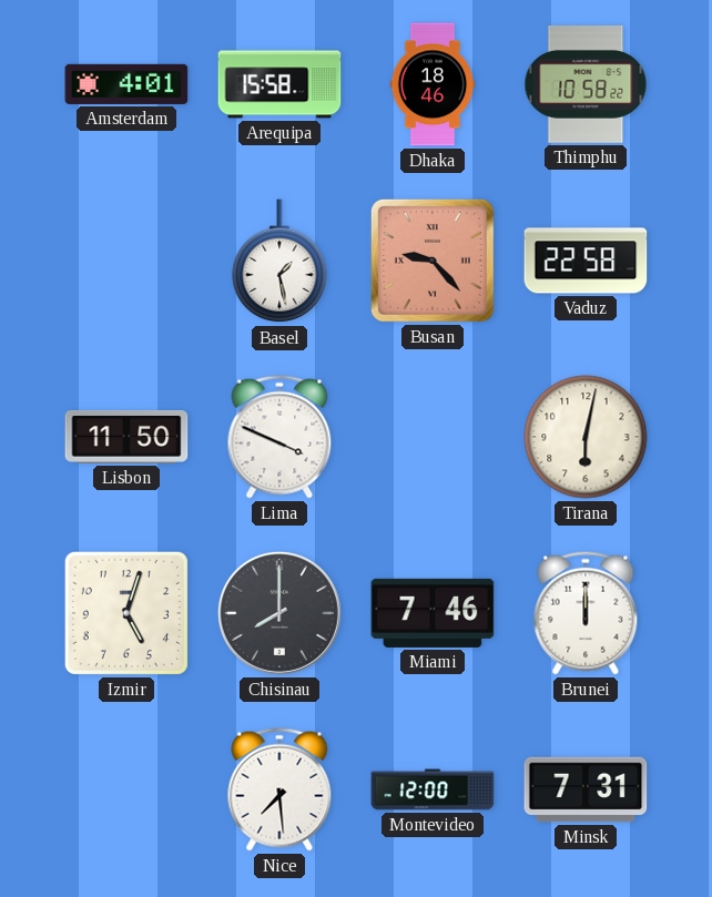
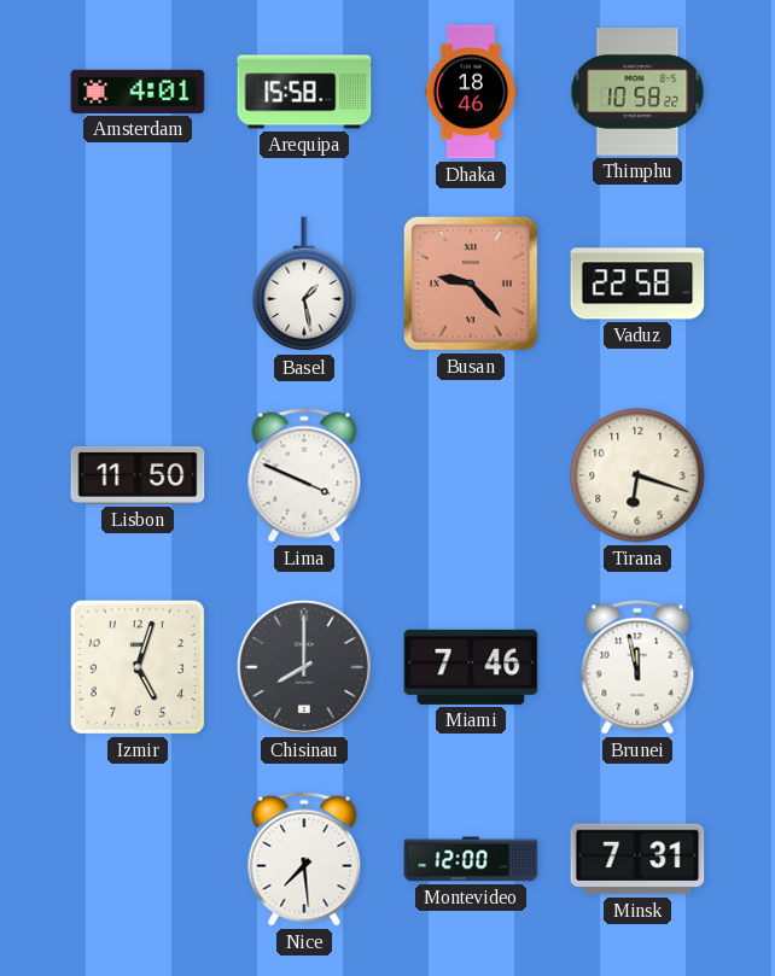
Tirana: 6:02 -> 6:18
Brunei: 12:00 -> 11:58
